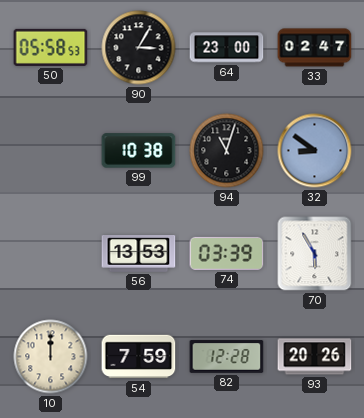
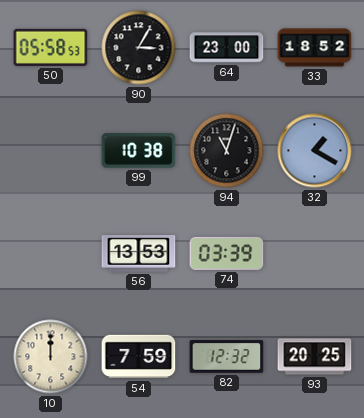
33: 02:47 -> 18:52
32: 8:51 -> 1:20
70: 5:55 -> none
82: 12:28 -> 12:32
93: 20:26 -> 20:25
